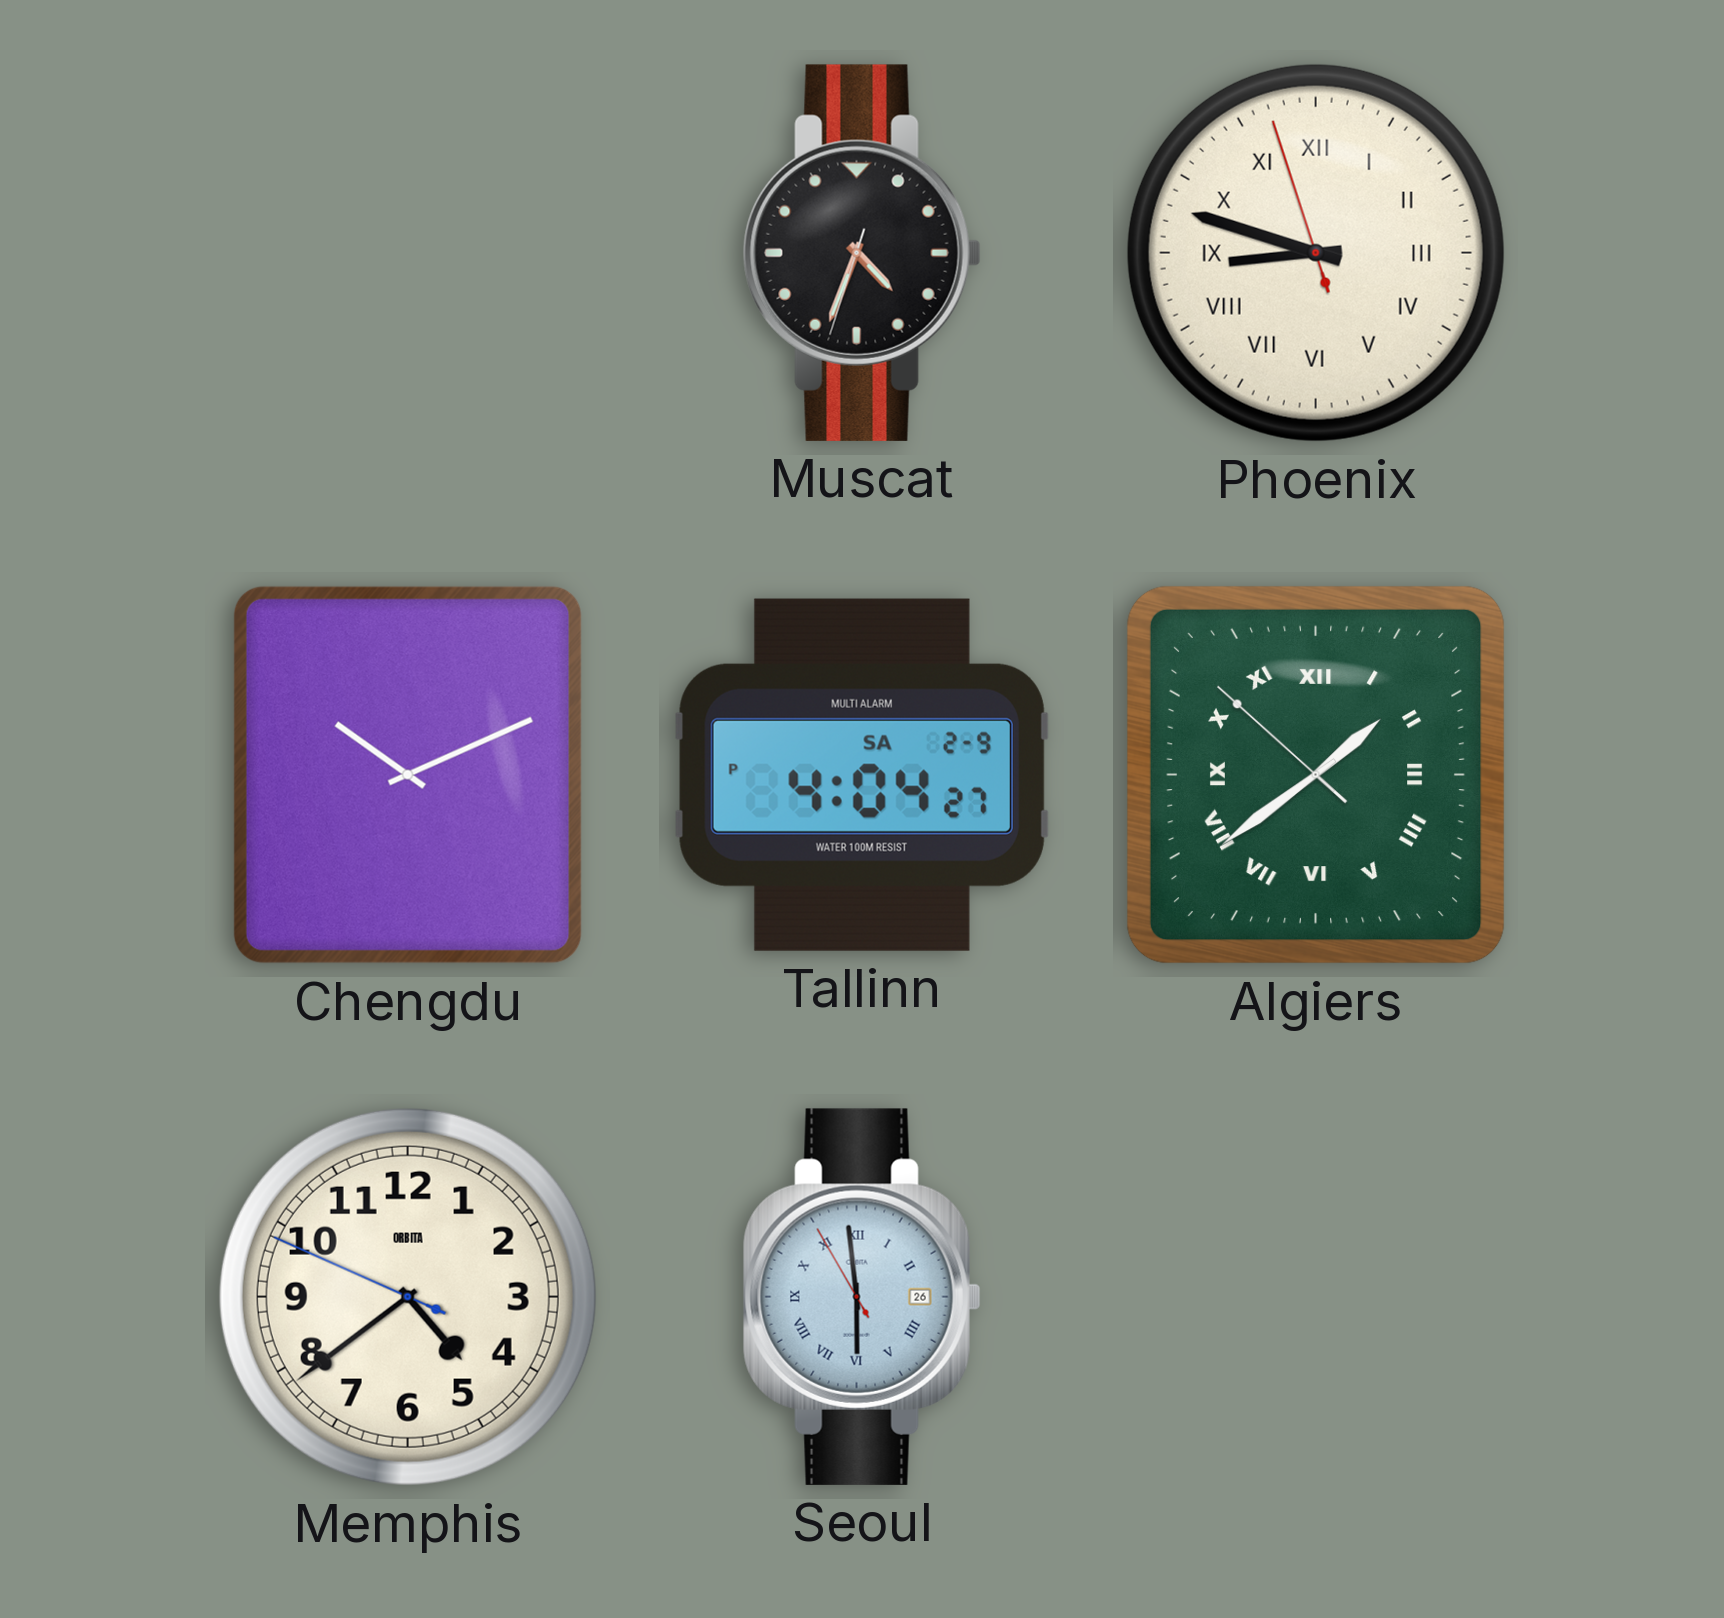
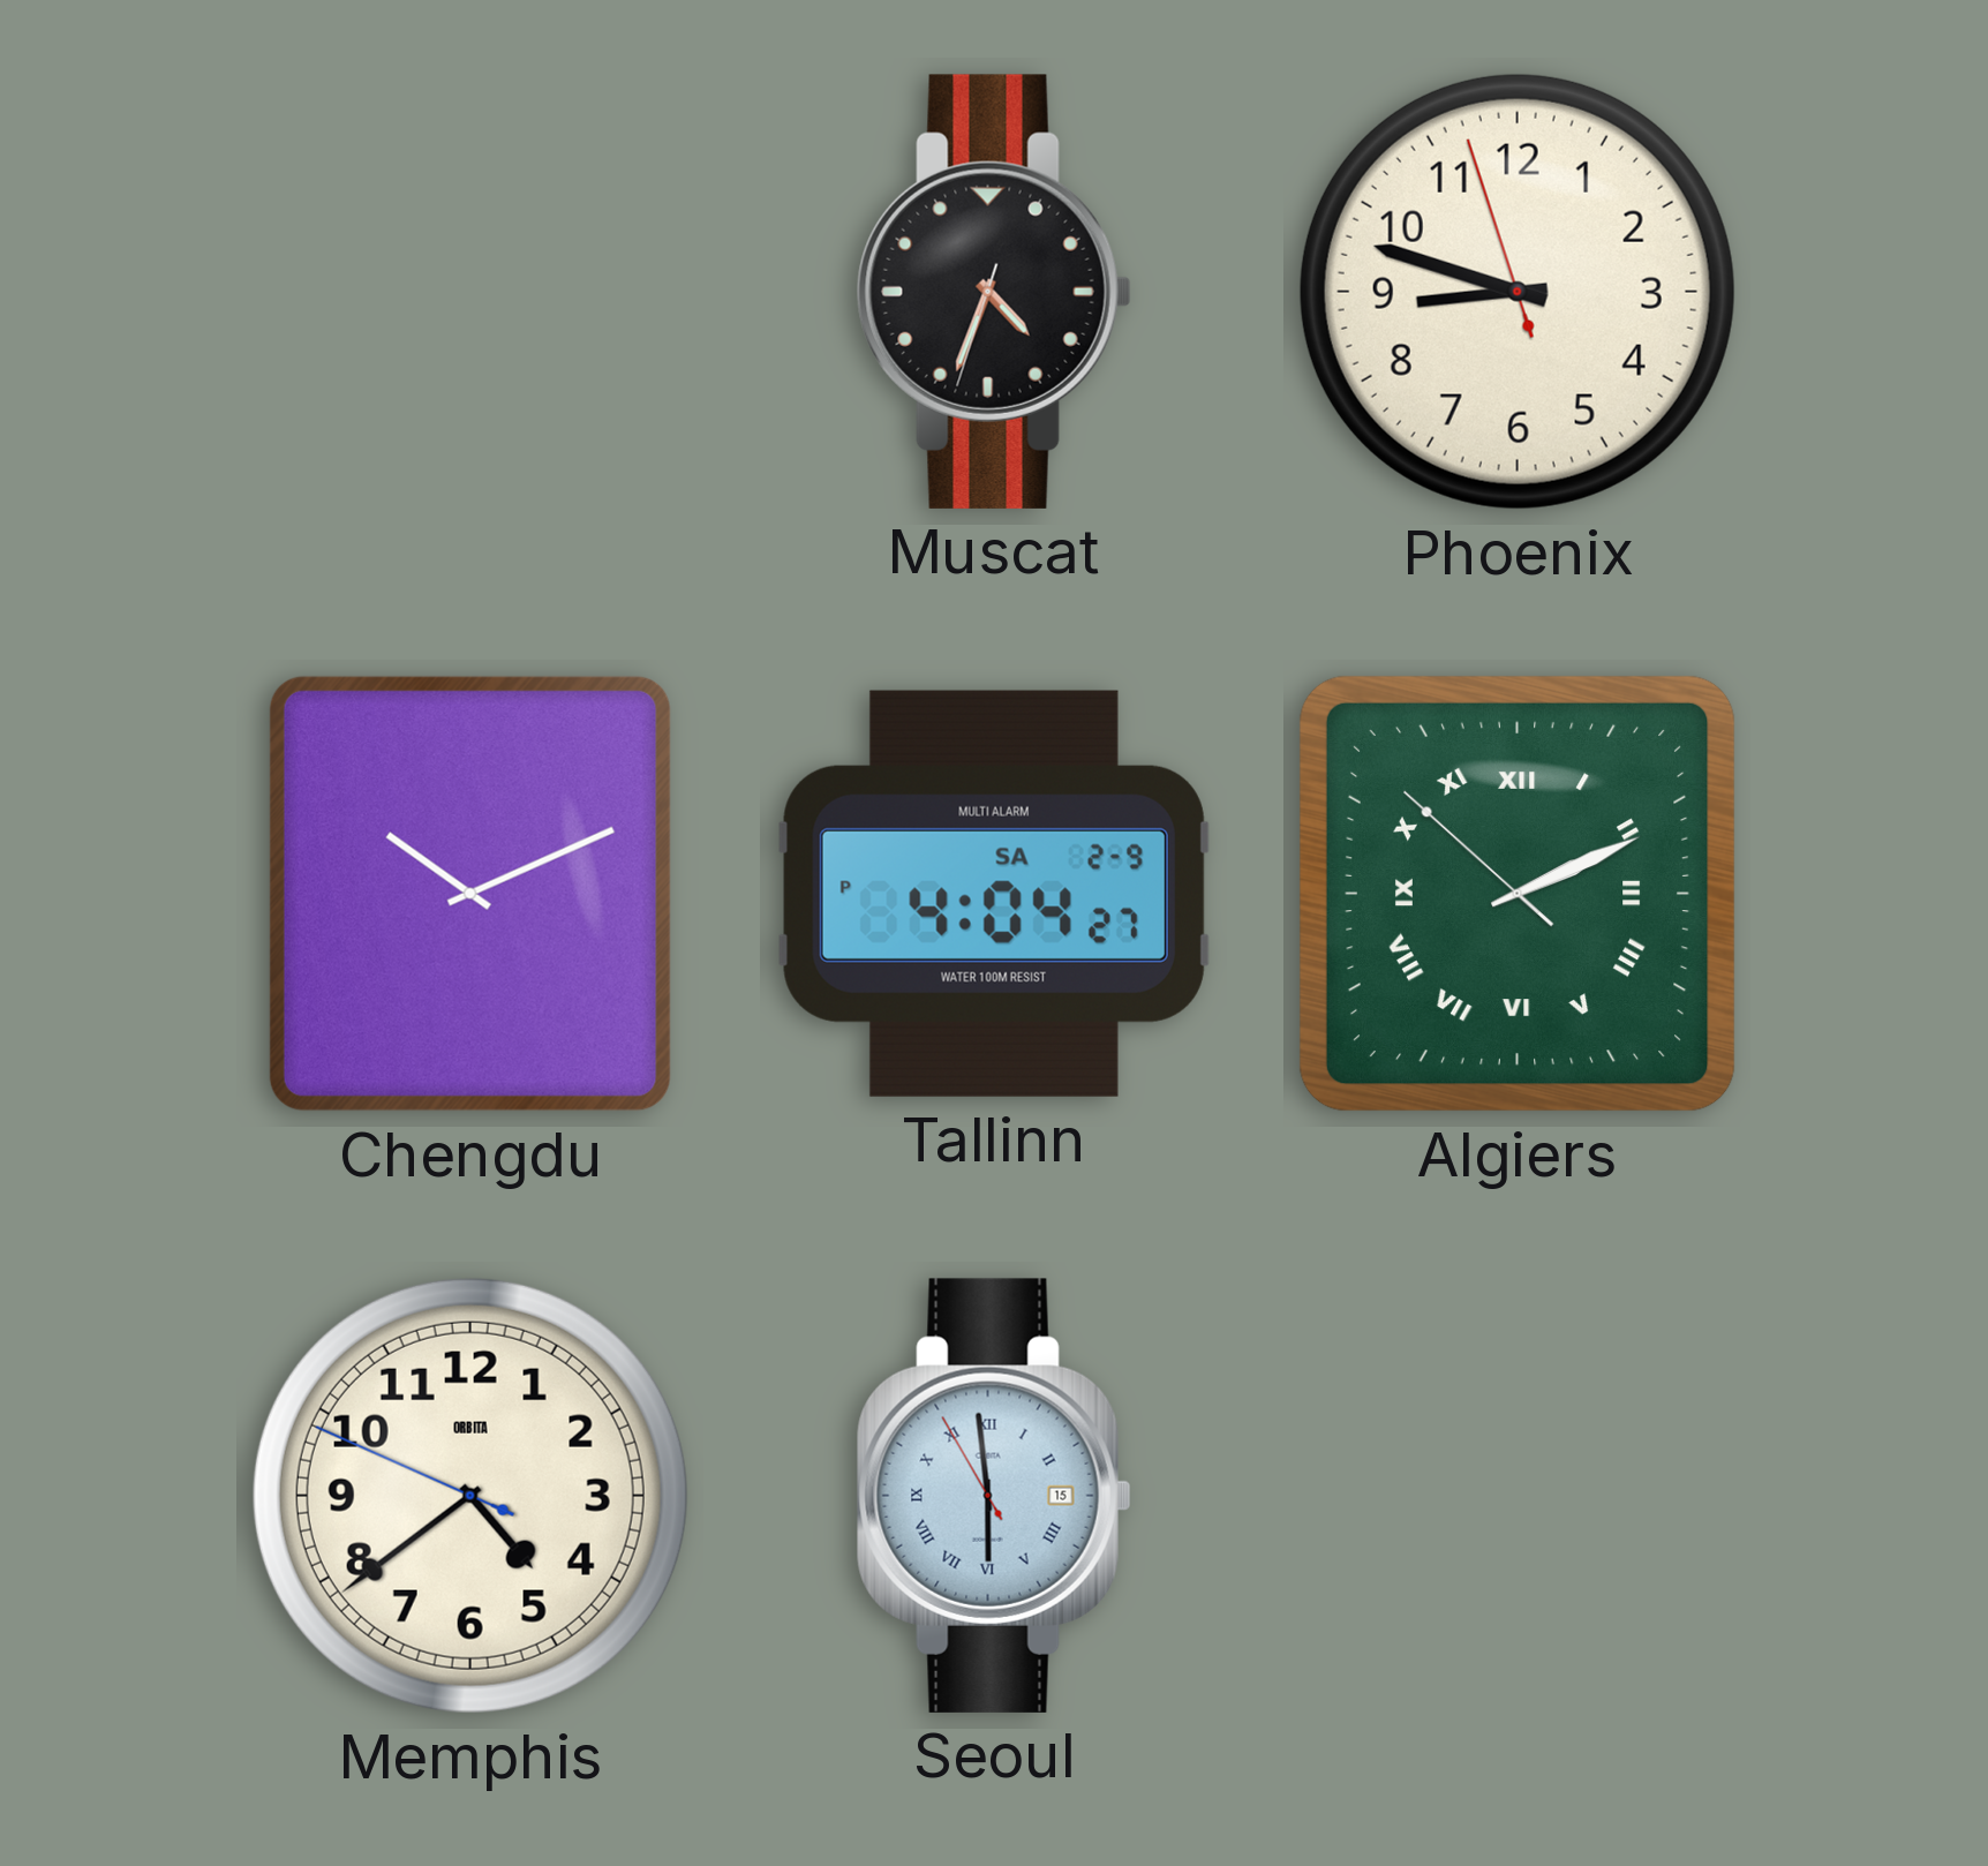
Phoenix numerals: Roman -> Arabic
Algiers: 1:38 -> 2:10
Seoul date: 26 -> 15
